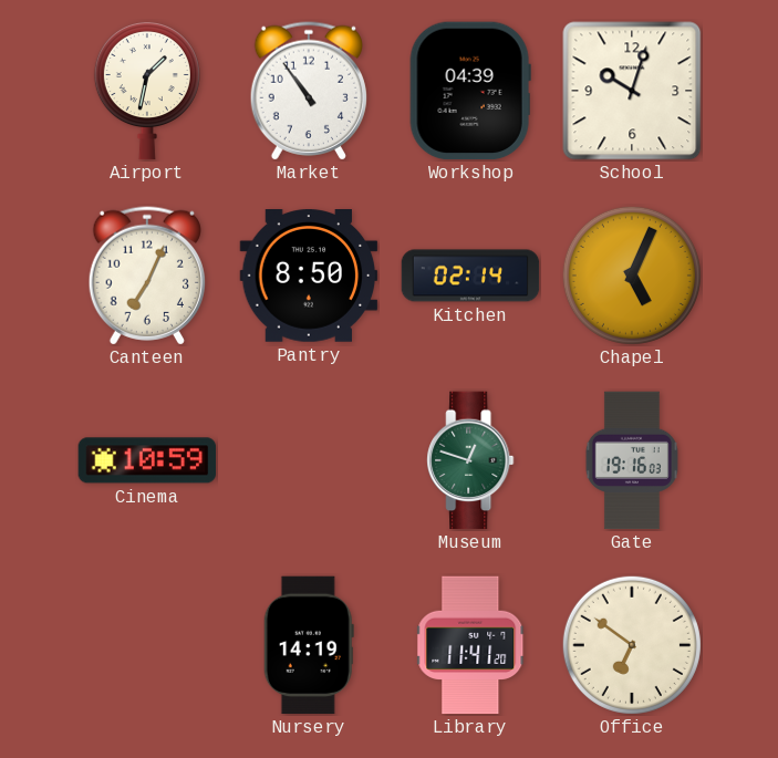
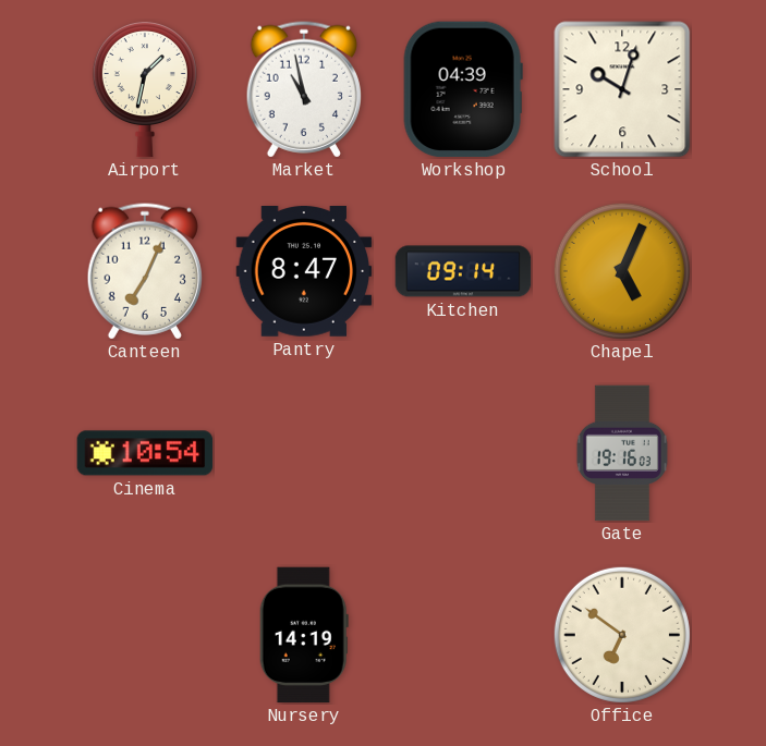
Market: 10:54 -> 10:58
Pantry: 8:50 -> 8:47
Kitchen: 02:14 -> 09:14
Cinema: 10:59 -> 10:54
Museum: 12:48 -> none
Library: 11:41 -> none
